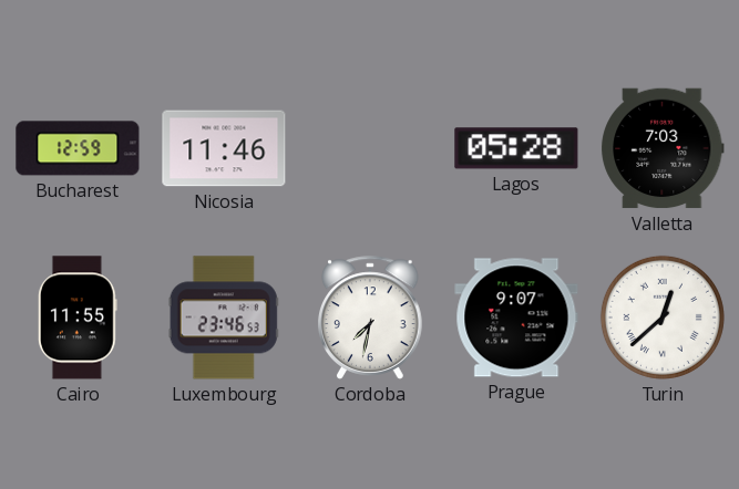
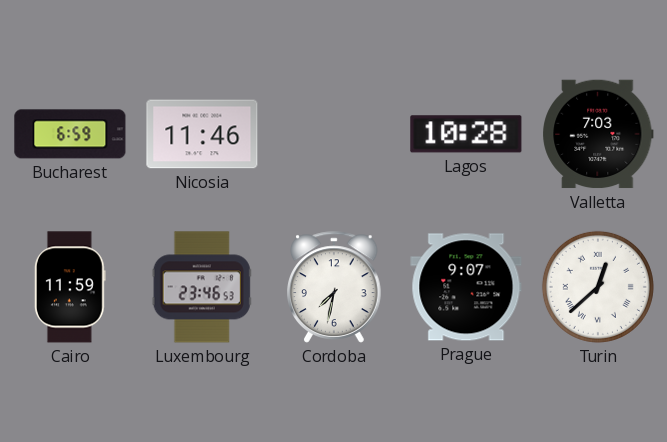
Bucharest: 12:59 -> 6:59
Lagos: 05:28 -> 10:28
Cairo: 11:55 -> 11:59
